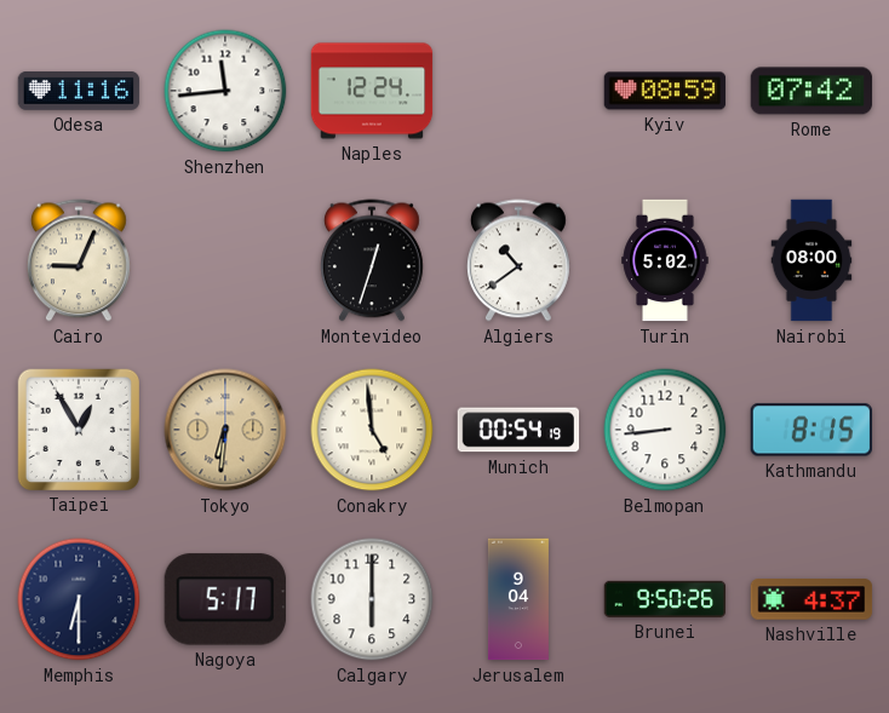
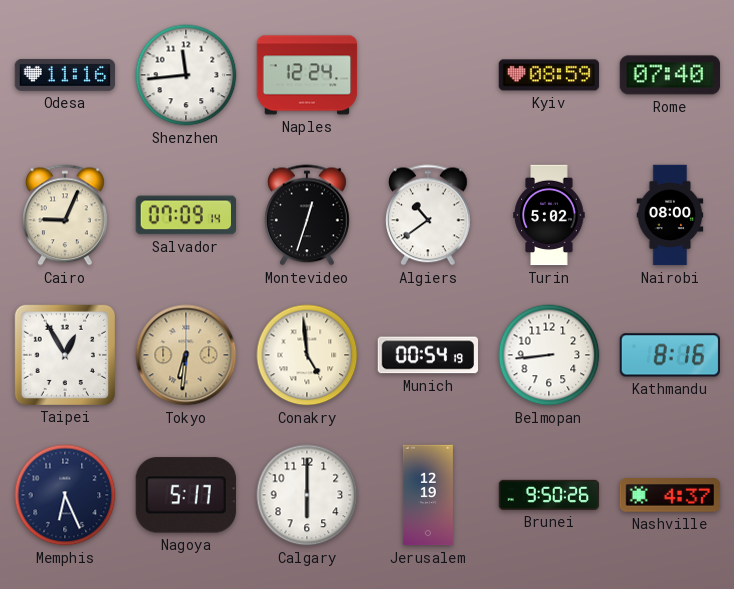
Rome: 07:42 -> 07:40
Salvador: none -> 07:09
Kathmandu: 8:15 -> 8:16
Memphis: 6:30 -> 6:26
Jerusalem: 9:04 -> 12:19
